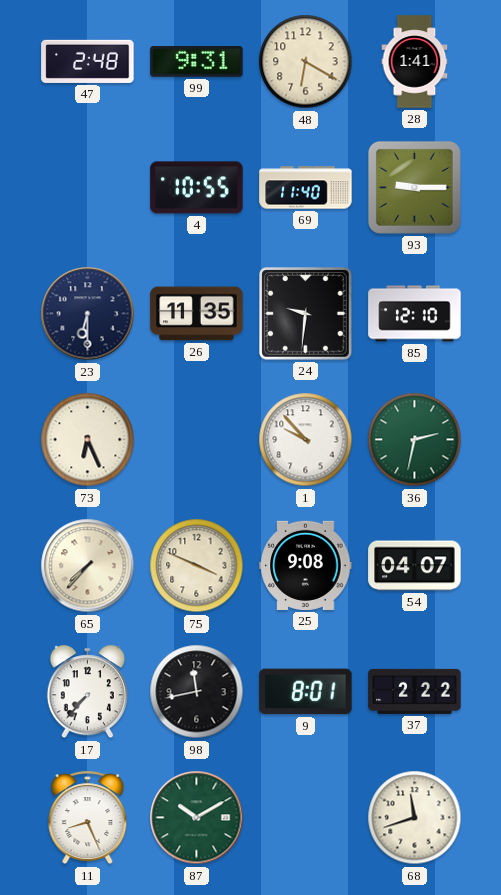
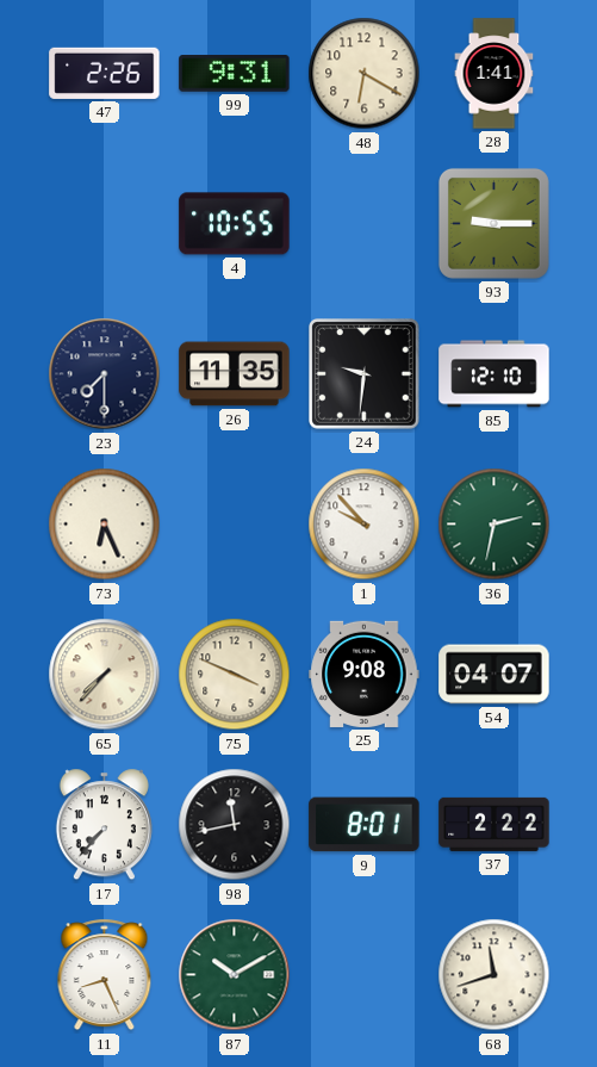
47: 2:48 -> 2:26
69: 11:40 -> none
23: 6:30 -> 7:30
